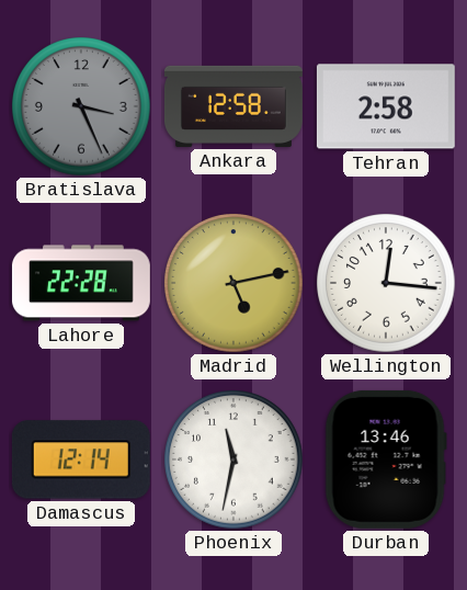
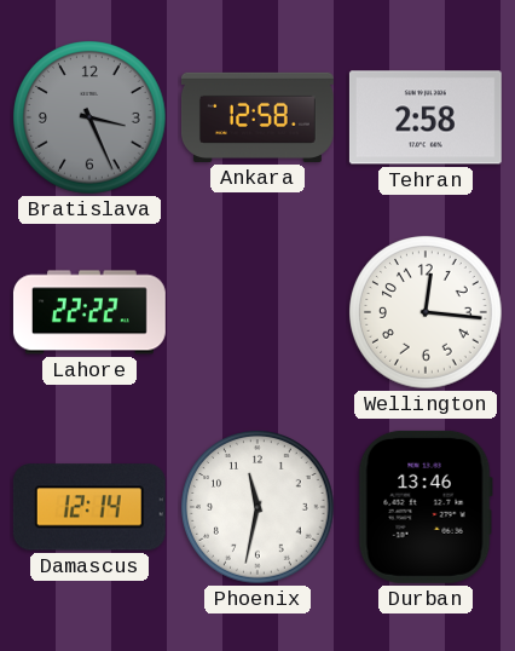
Lahore: 22:28 -> 22:22
Madrid: 5:13 -> none
